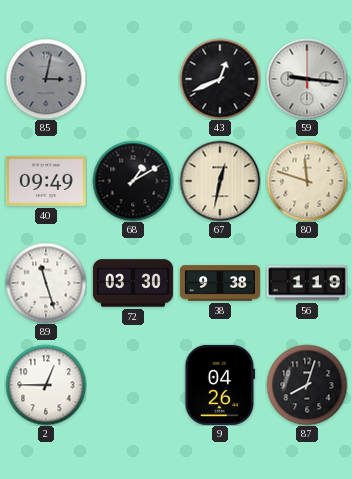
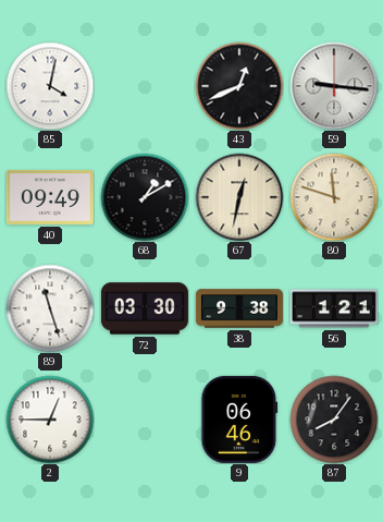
85: 3:02 -> 4:02
85 dial: grey -> white
56: 1:19 -> 1:21
9: 04:26 -> 06:46
87: 8:03 -> 8:06
